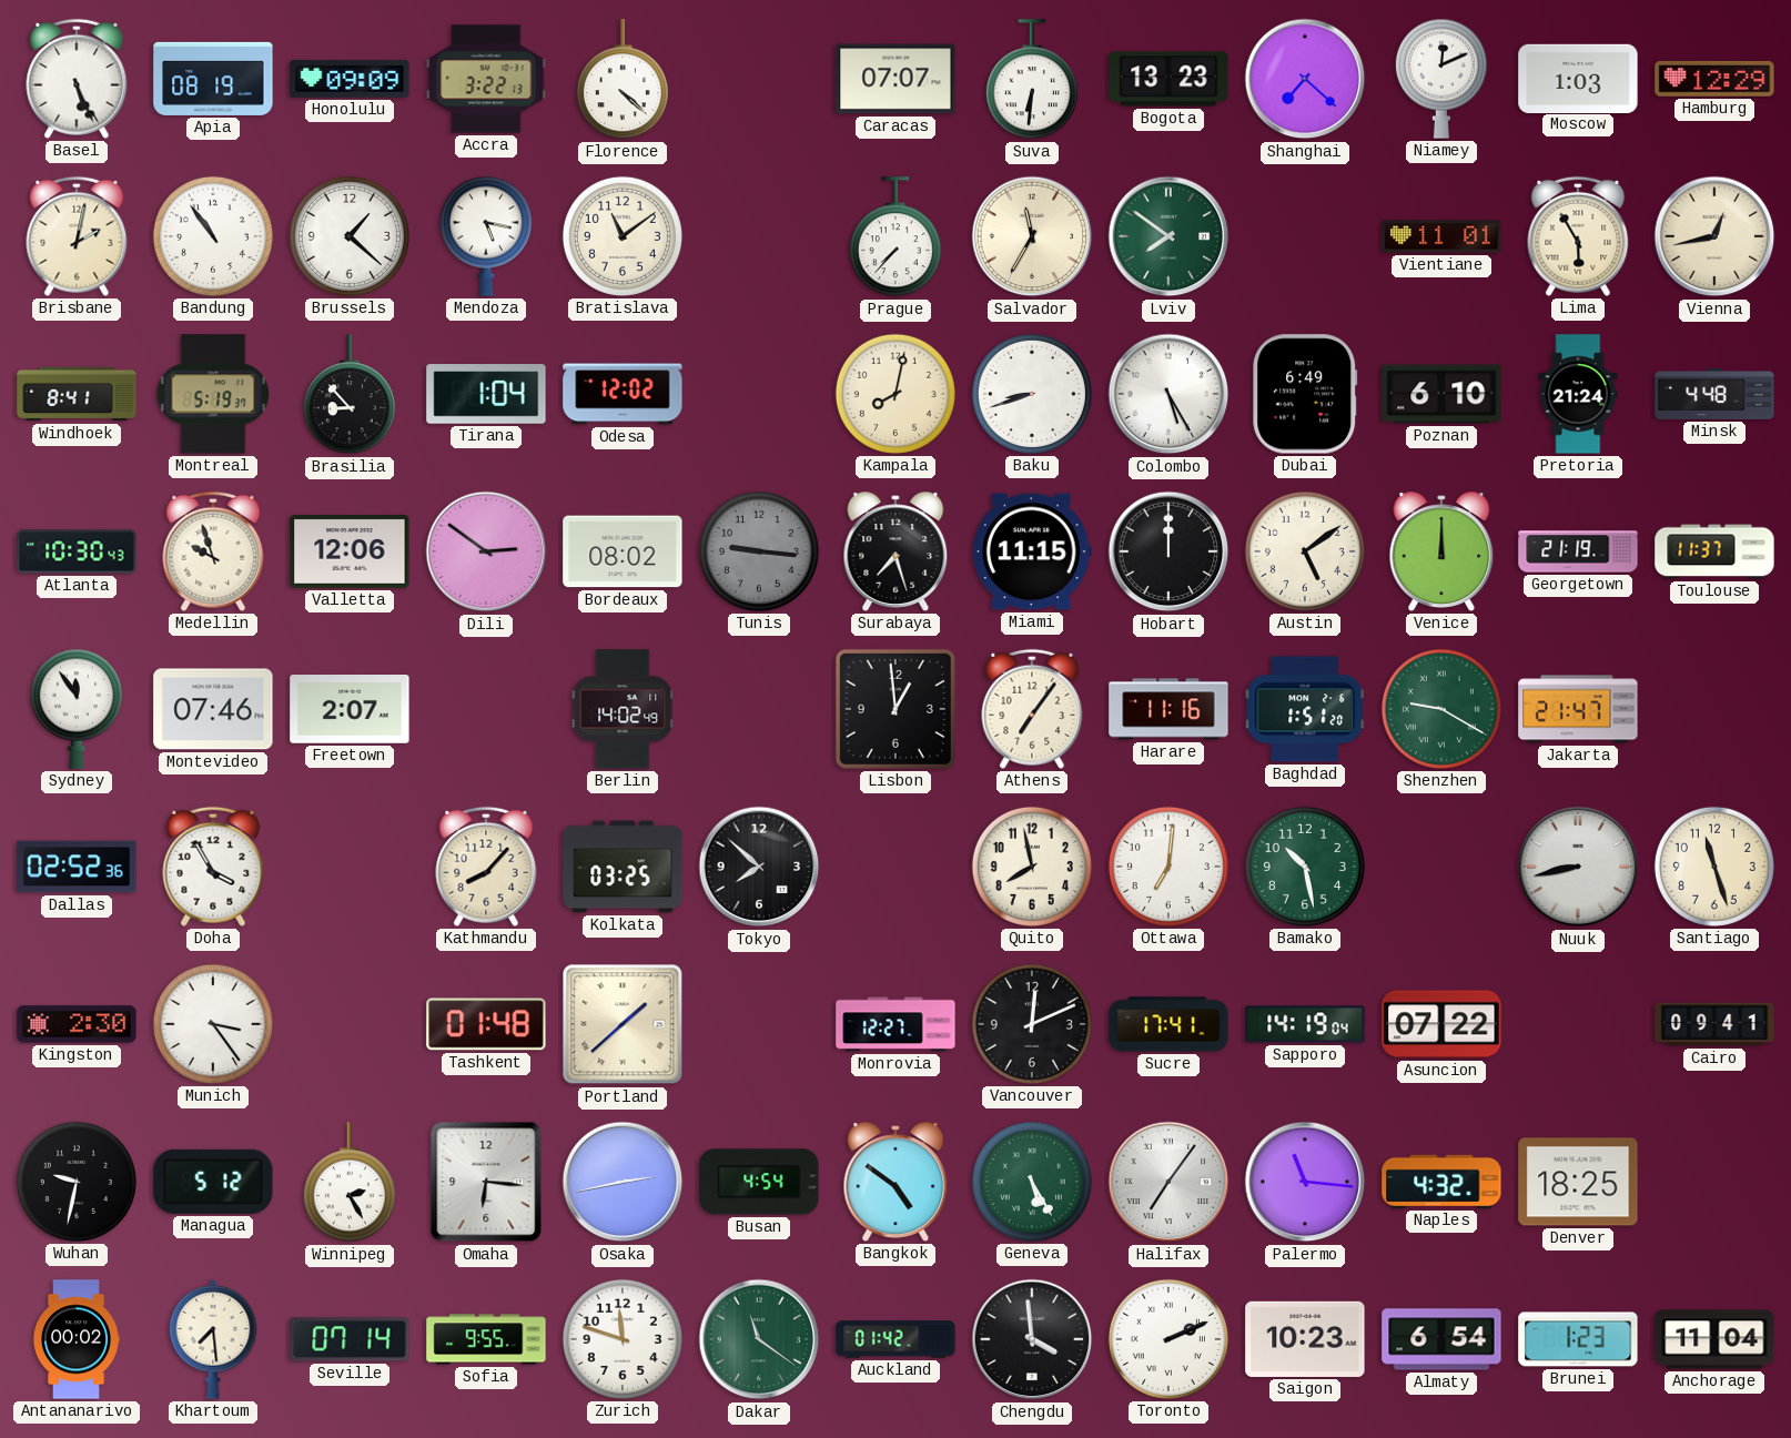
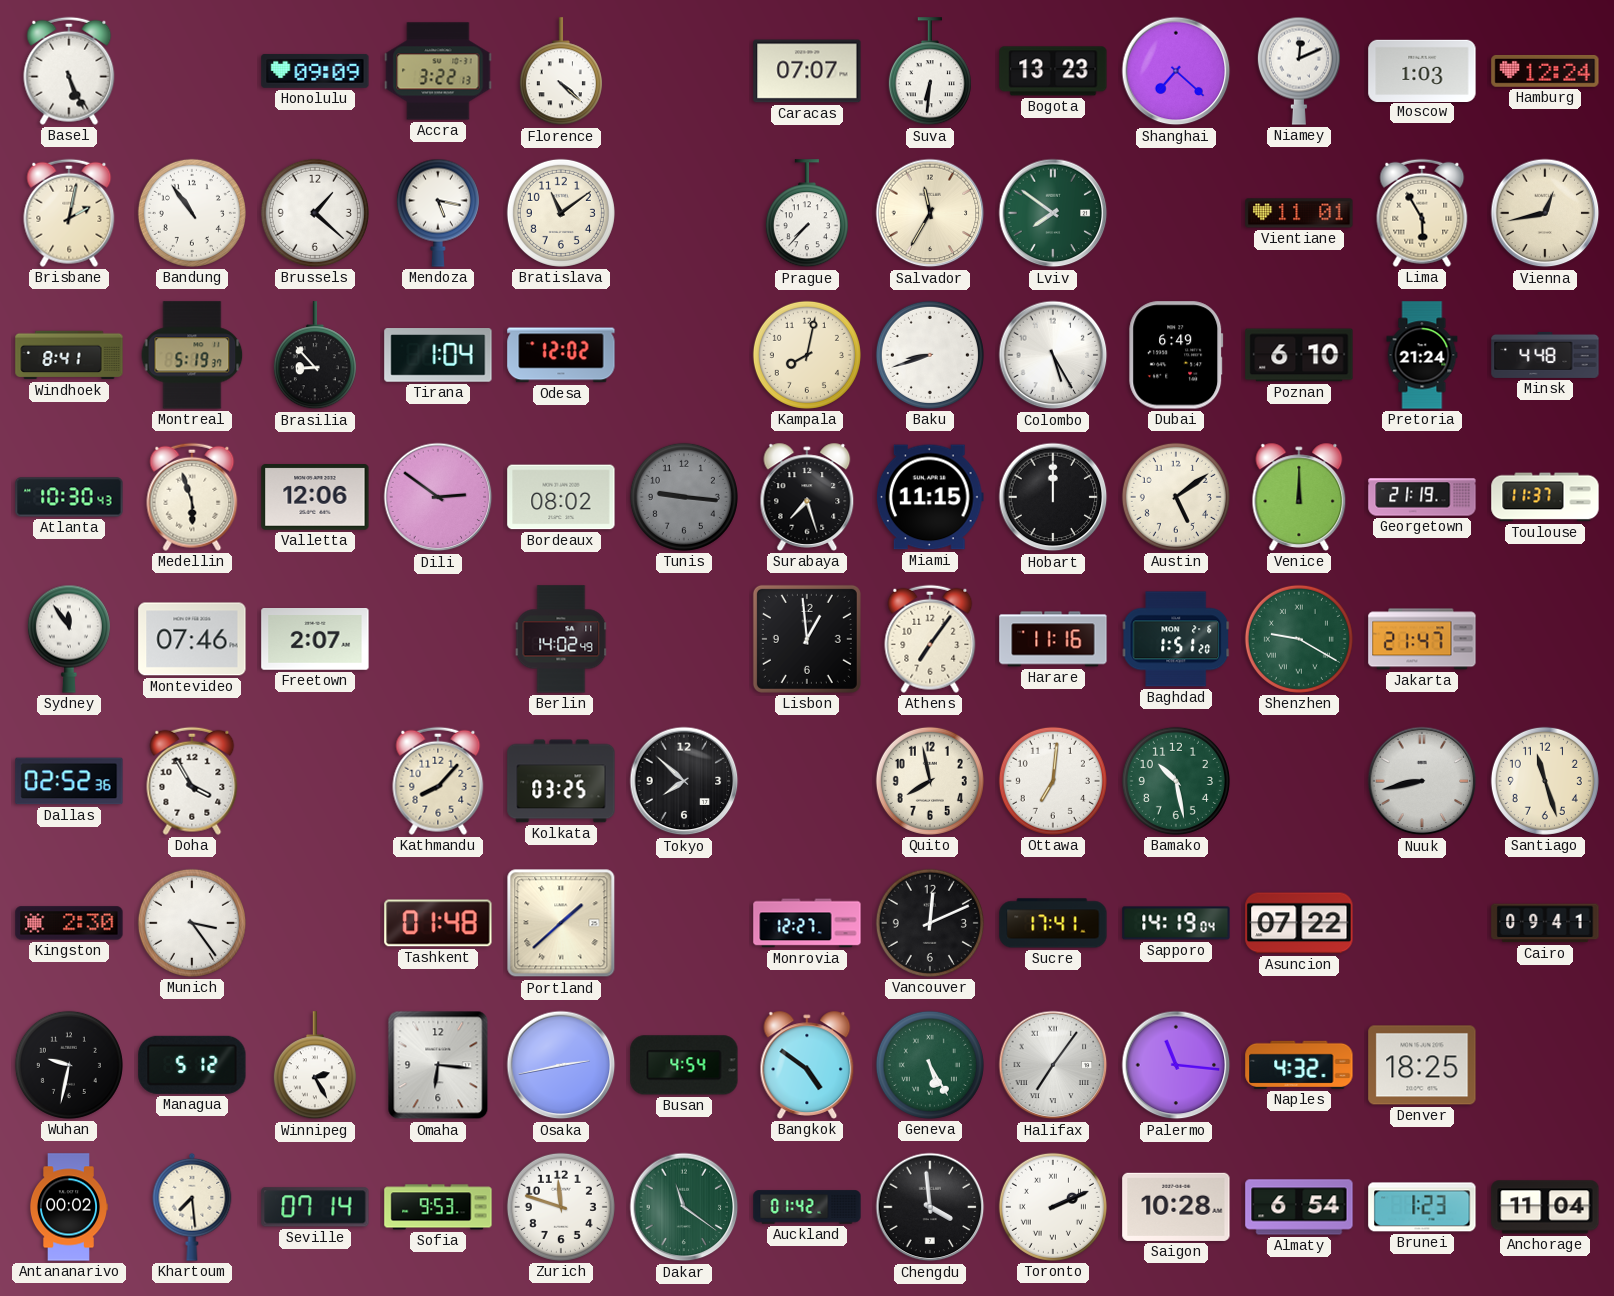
Apia: 08:19 -> none
Hamburg: 12:29 -> 12:24
Medellin: 9:57 -> 5:57
Sofia: 9:55 -> 9:53
Saigon: 10:23 -> 10:28
